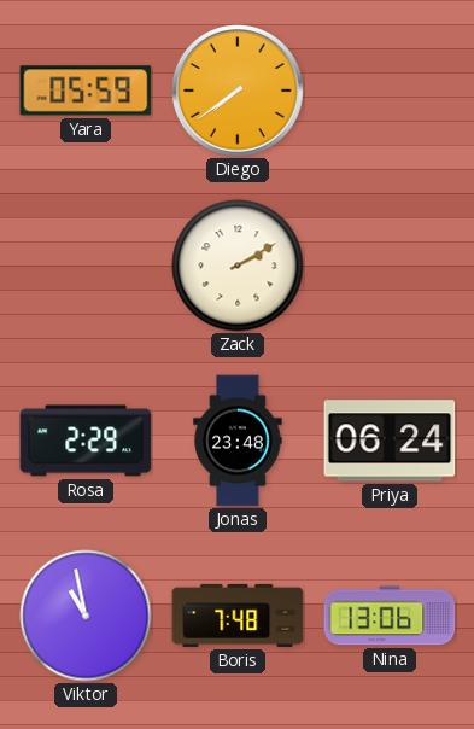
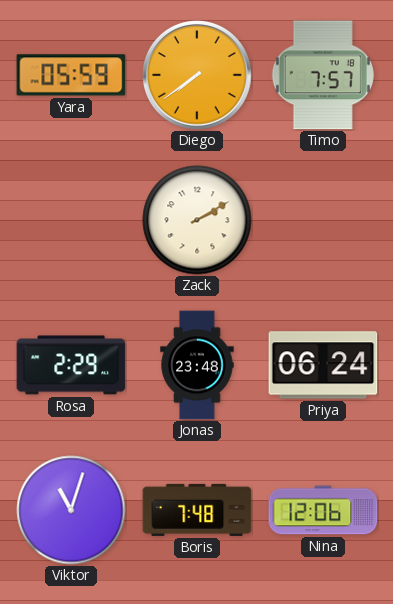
Timo: none -> 7:57
Viktor: 10:58 -> 11:03
Nina: 13:06 -> 12:06
